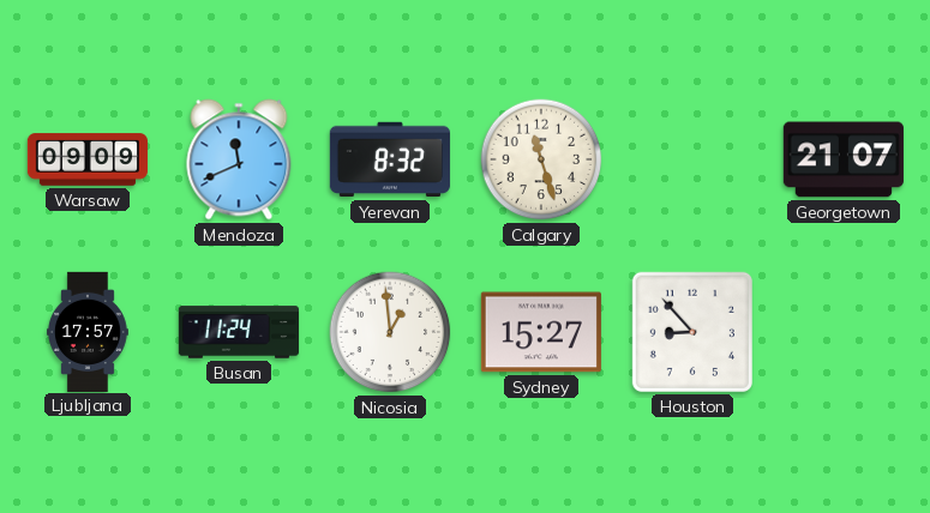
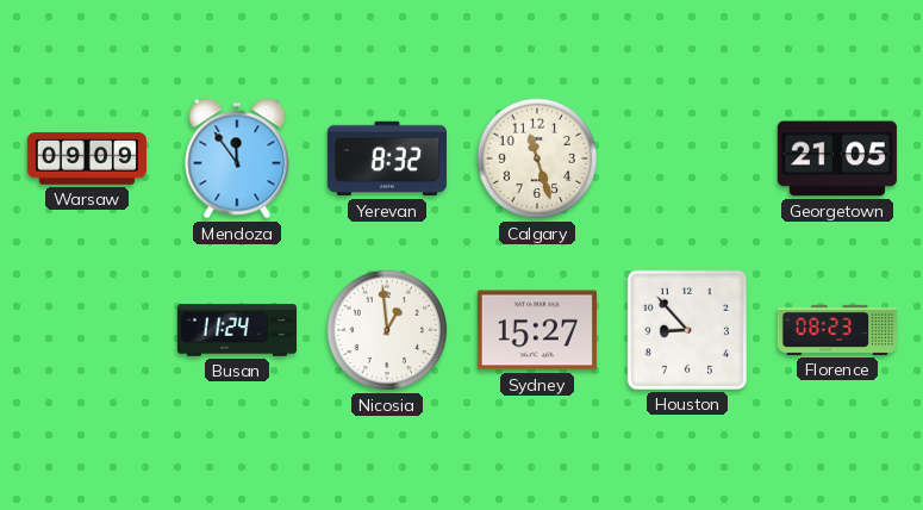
Mendoza: 11:41 -> 11:54
Georgetown: 21:07 -> 21:05
Ljubljana: 17:57 -> none
Florence: none -> 08:23
